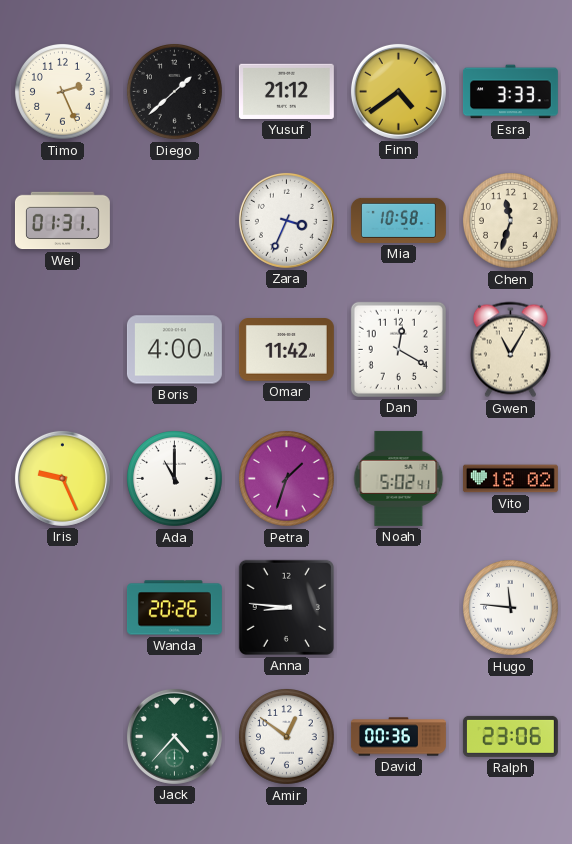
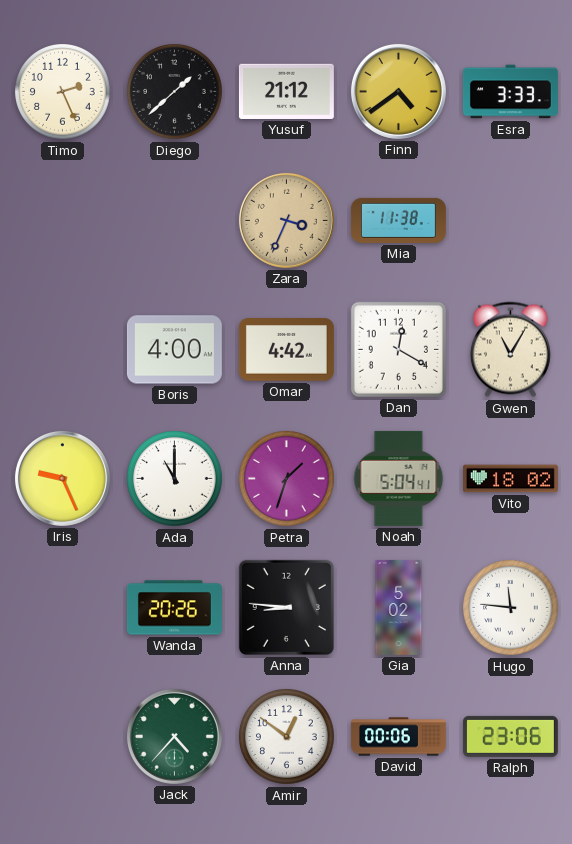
Wei: 01:31 -> none
Zara dial: white -> champagne
Mia: 10:58 -> 11:38
Chen: 11:33 -> none
Omar: 11:42 -> 4:42
Noah: 5:02 -> 5:04
Gia: none -> 5:02
David: 00:36 -> 00:06
